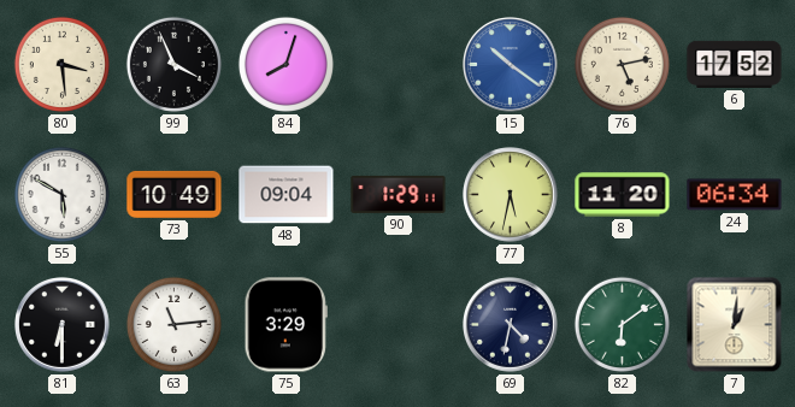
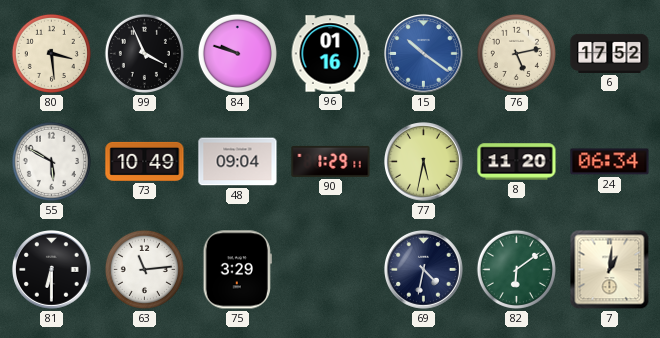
84: 8:03 -> 9:48
96: none -> 01:16
